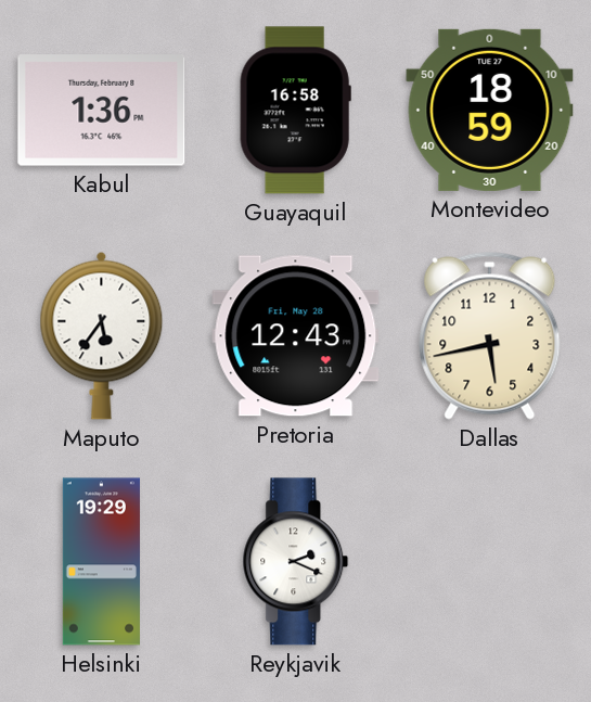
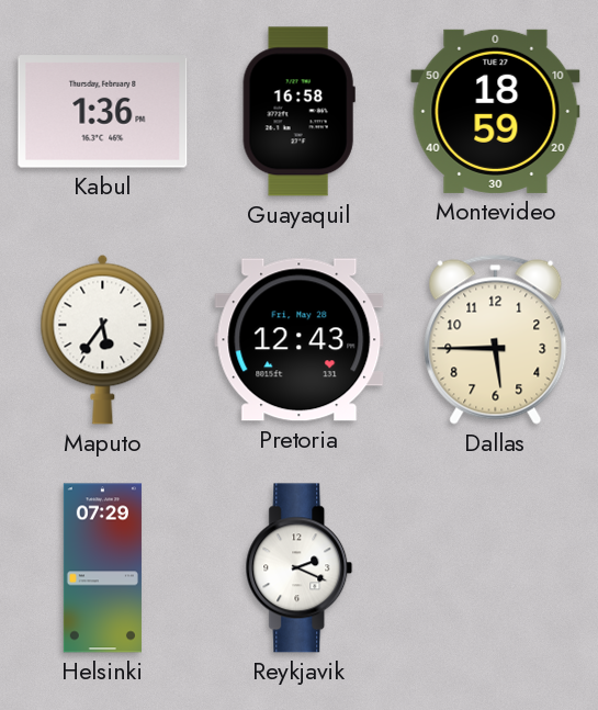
Dallas: 5:43 -> 5:45
Helsinki: 19:29 -> 07:29
